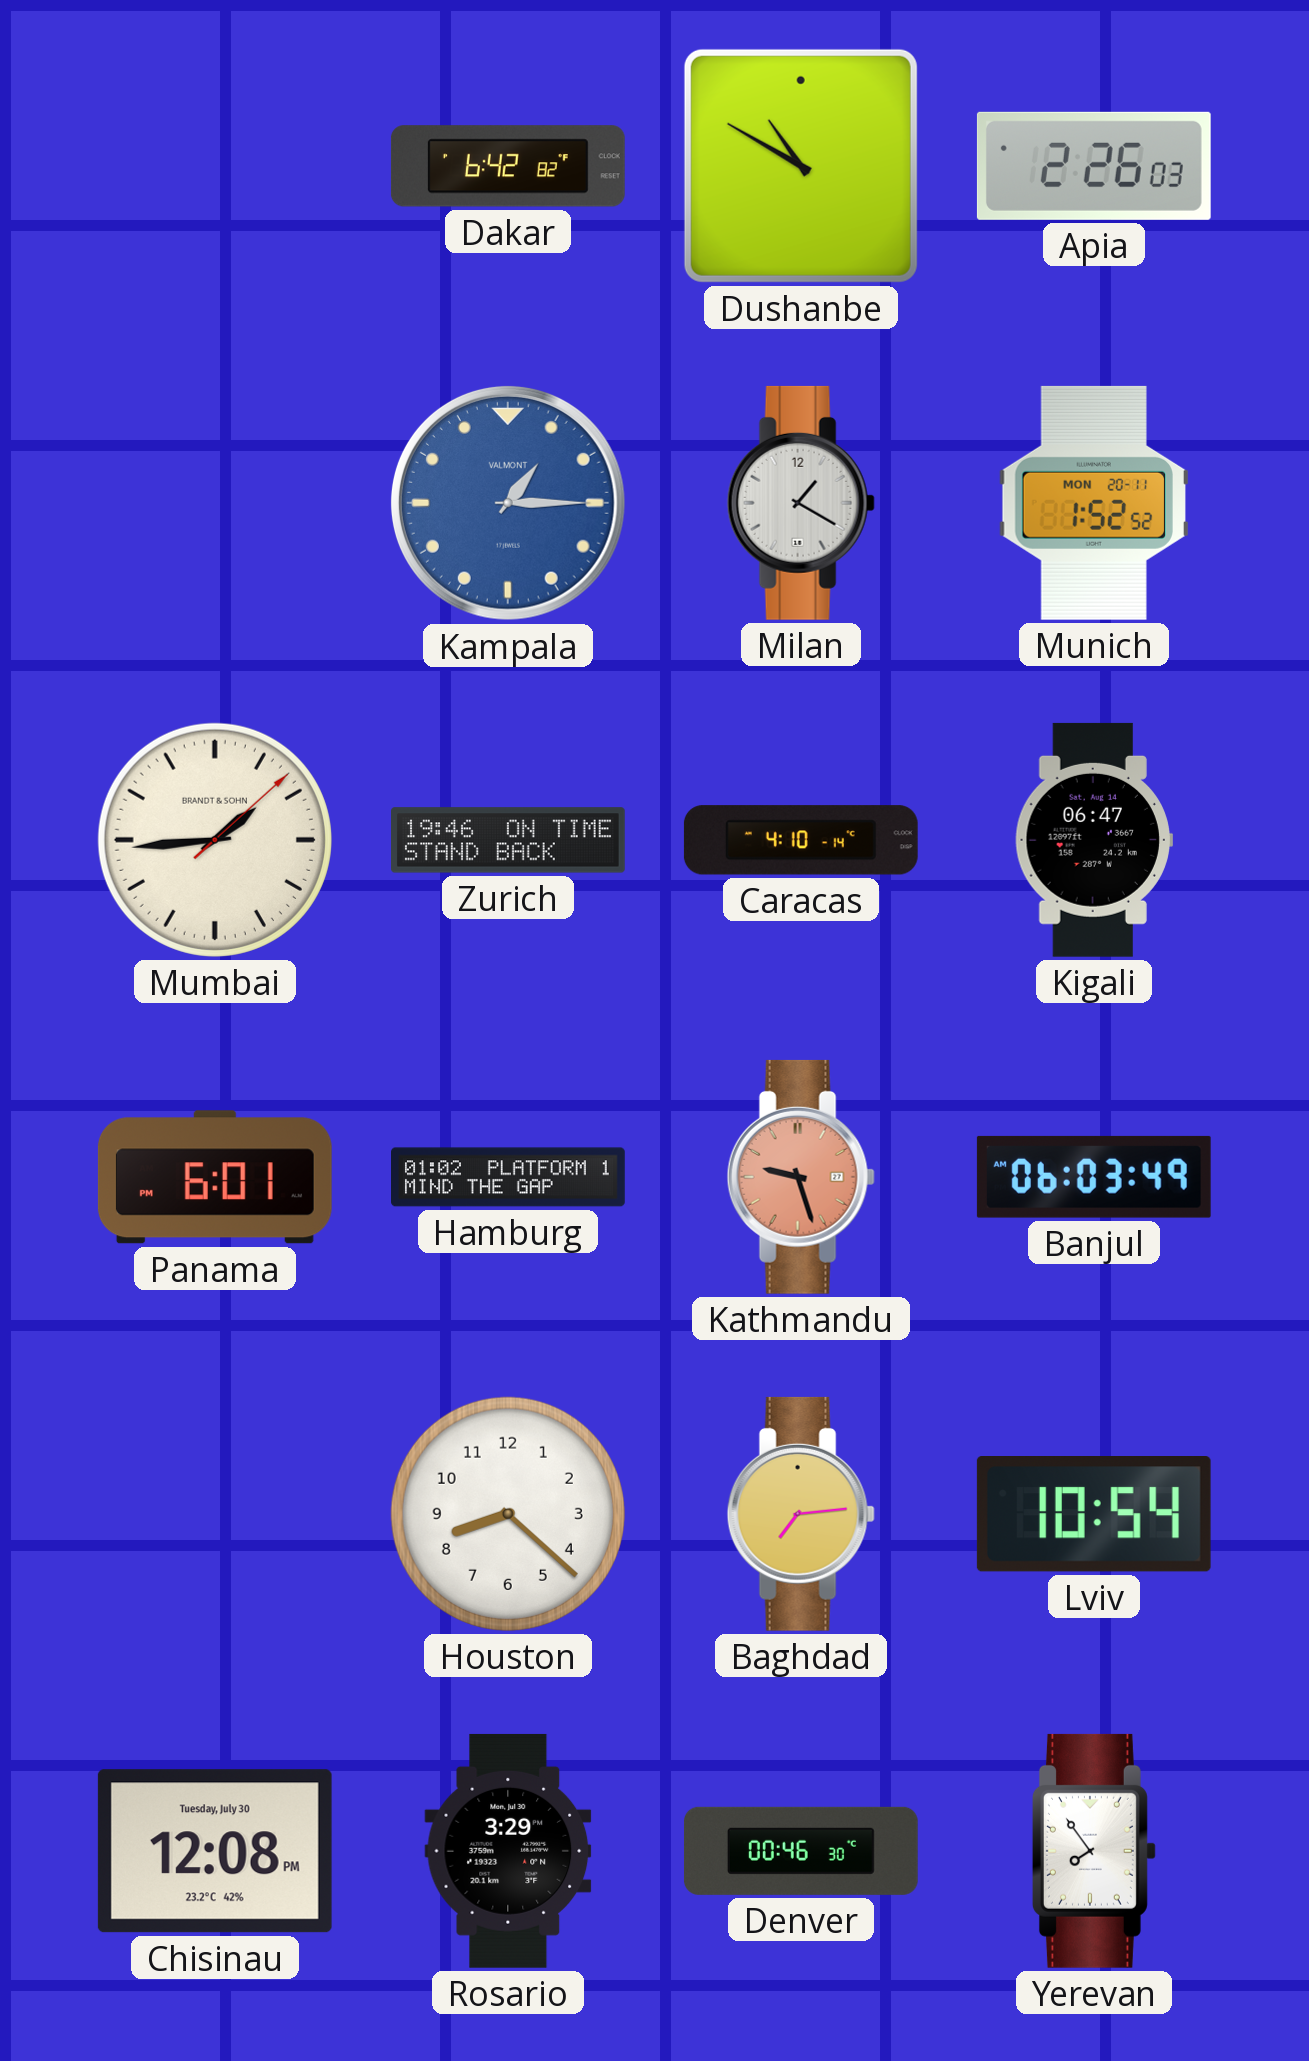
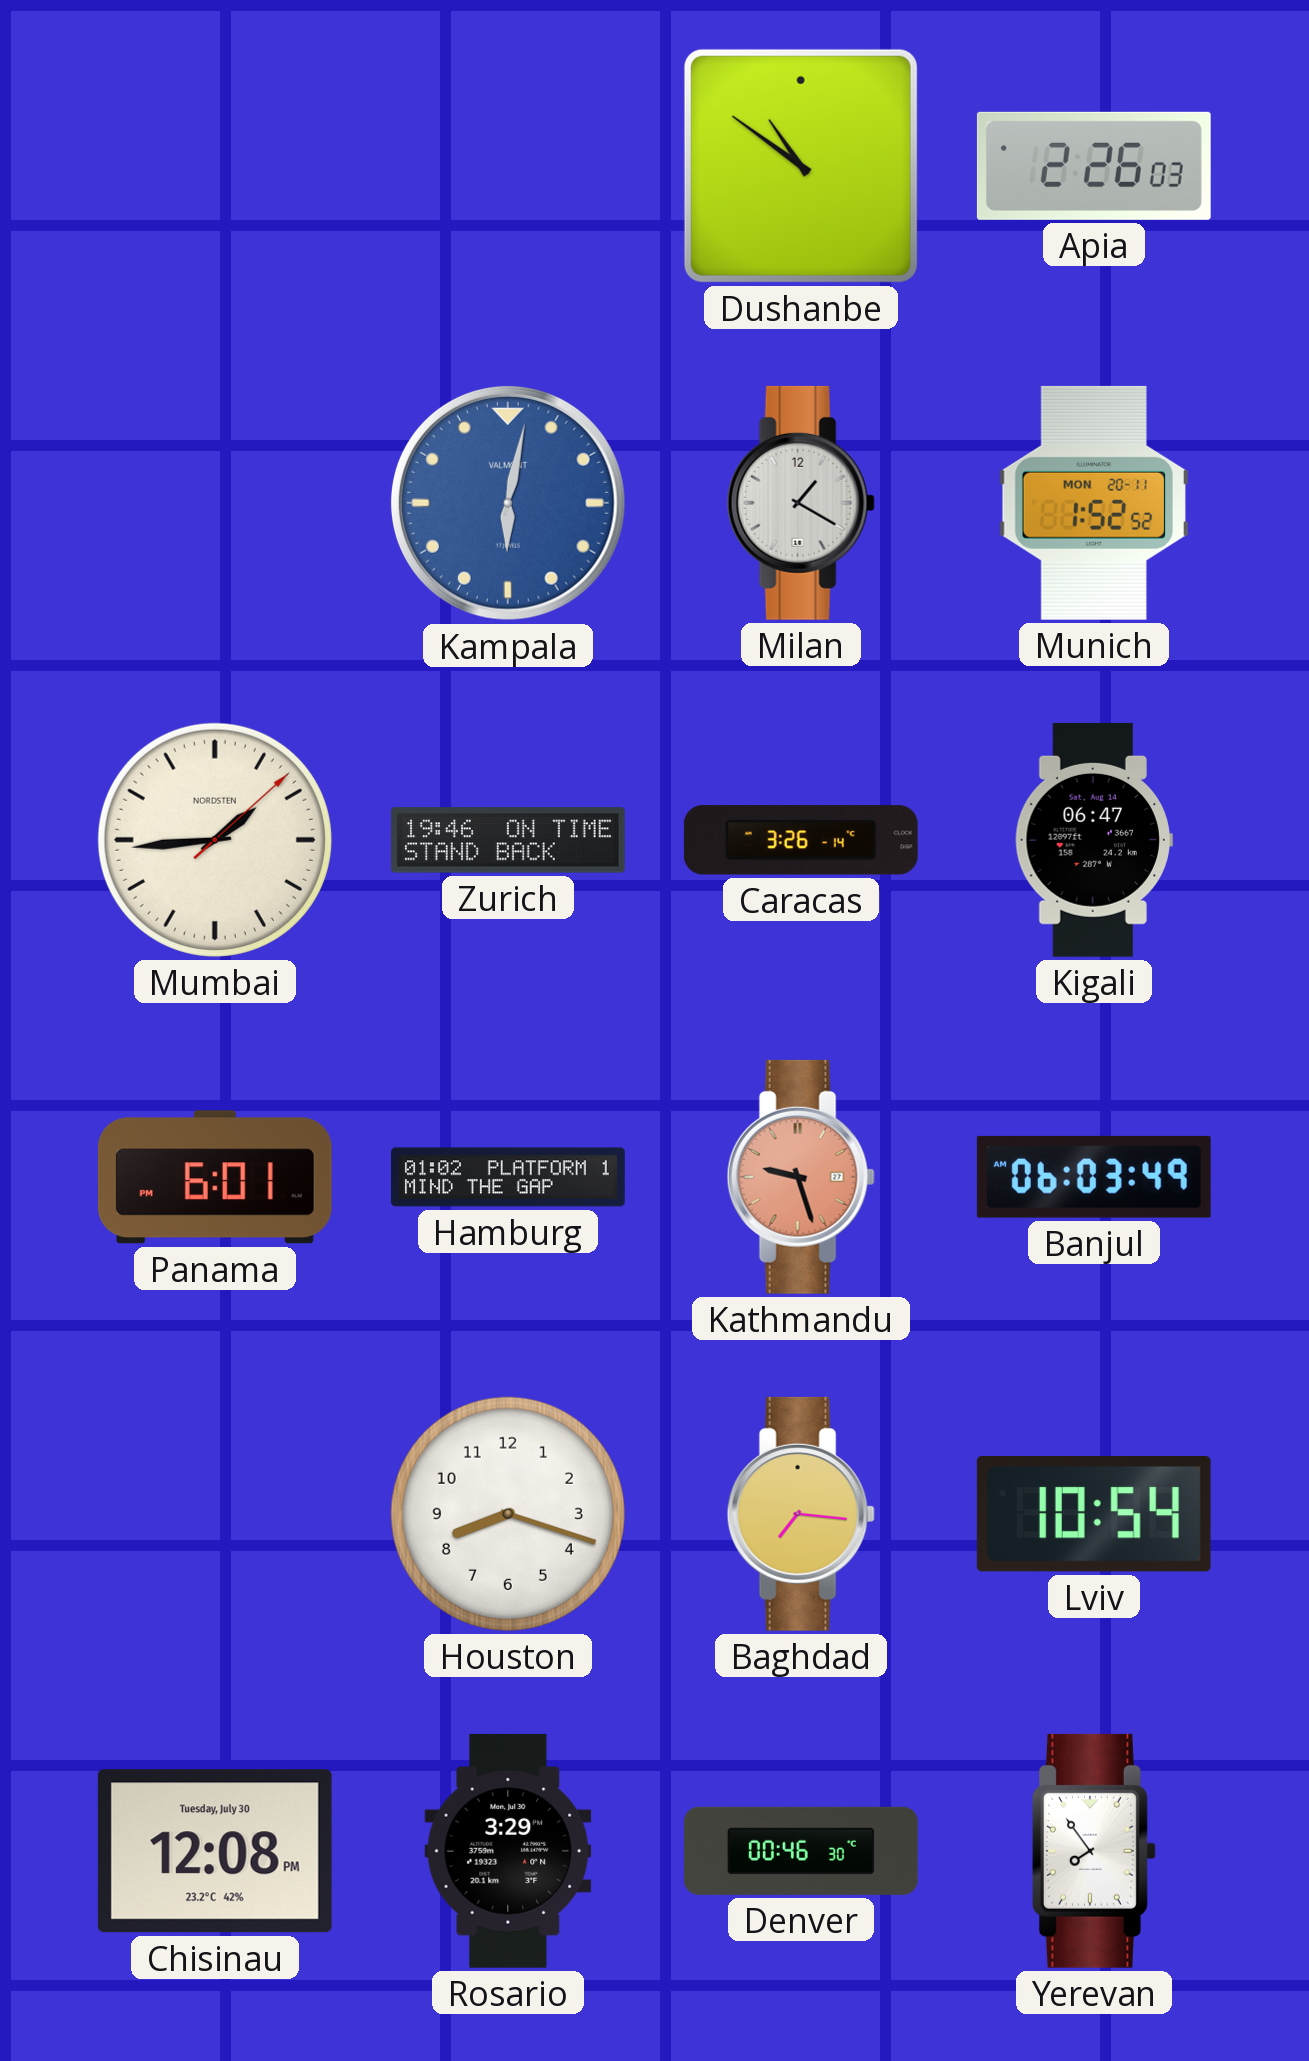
Dakar: 6:42 -> none
Dushanbe: 10:50 -> 10:51
Kampala: 1:15 -> 6:02
Mumbai brand: BRANDT & SOHN -> NORDSTEN
Caracas: 4:10 -> 3:26
Houston: 8:22 -> 8:18
Baghdad: 7:14 -> 7:16
